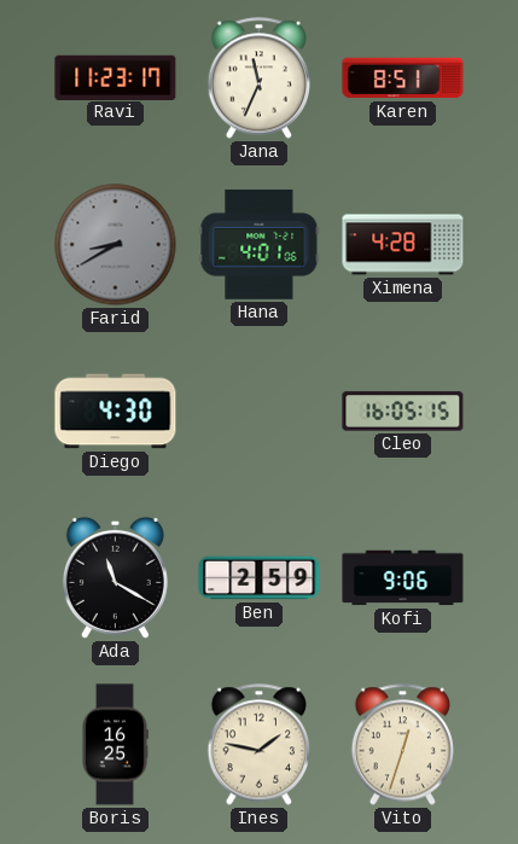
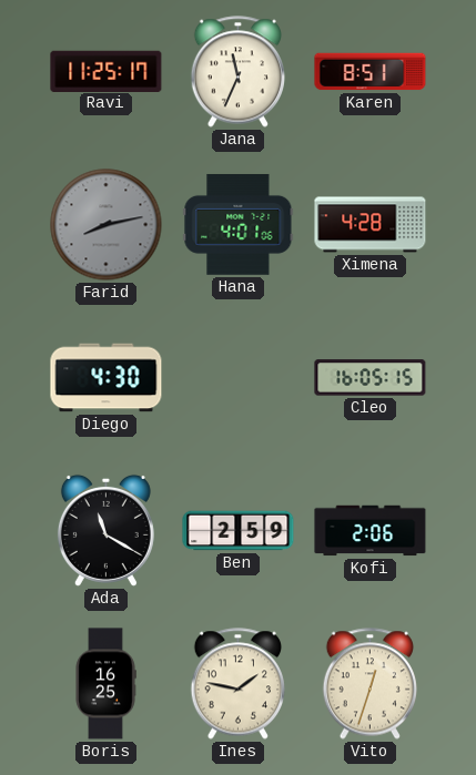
Ravi: 11:23 -> 11:25
Farid: 8:40 -> 8:13
Kofi: 9:06 -> 2:06
